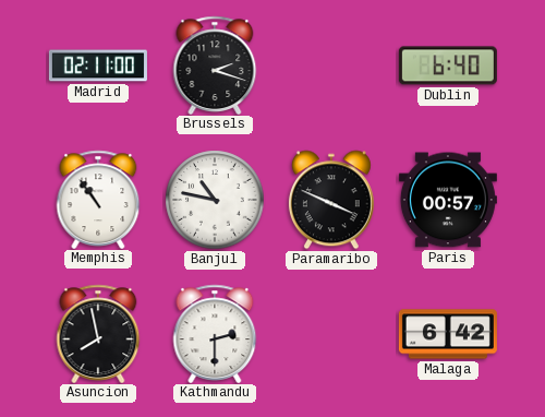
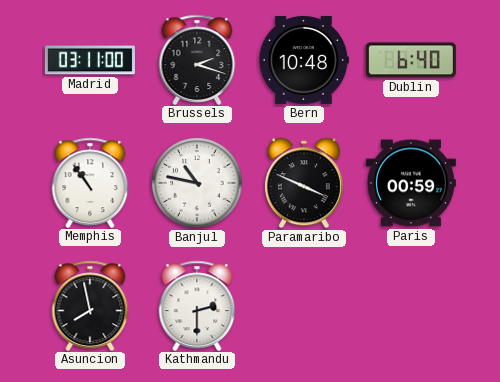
Madrid: 02:11 -> 03:11
Bern: none -> 10:48
Paris: 00:57 -> 00:59
Malaga: 6:42 -> none
